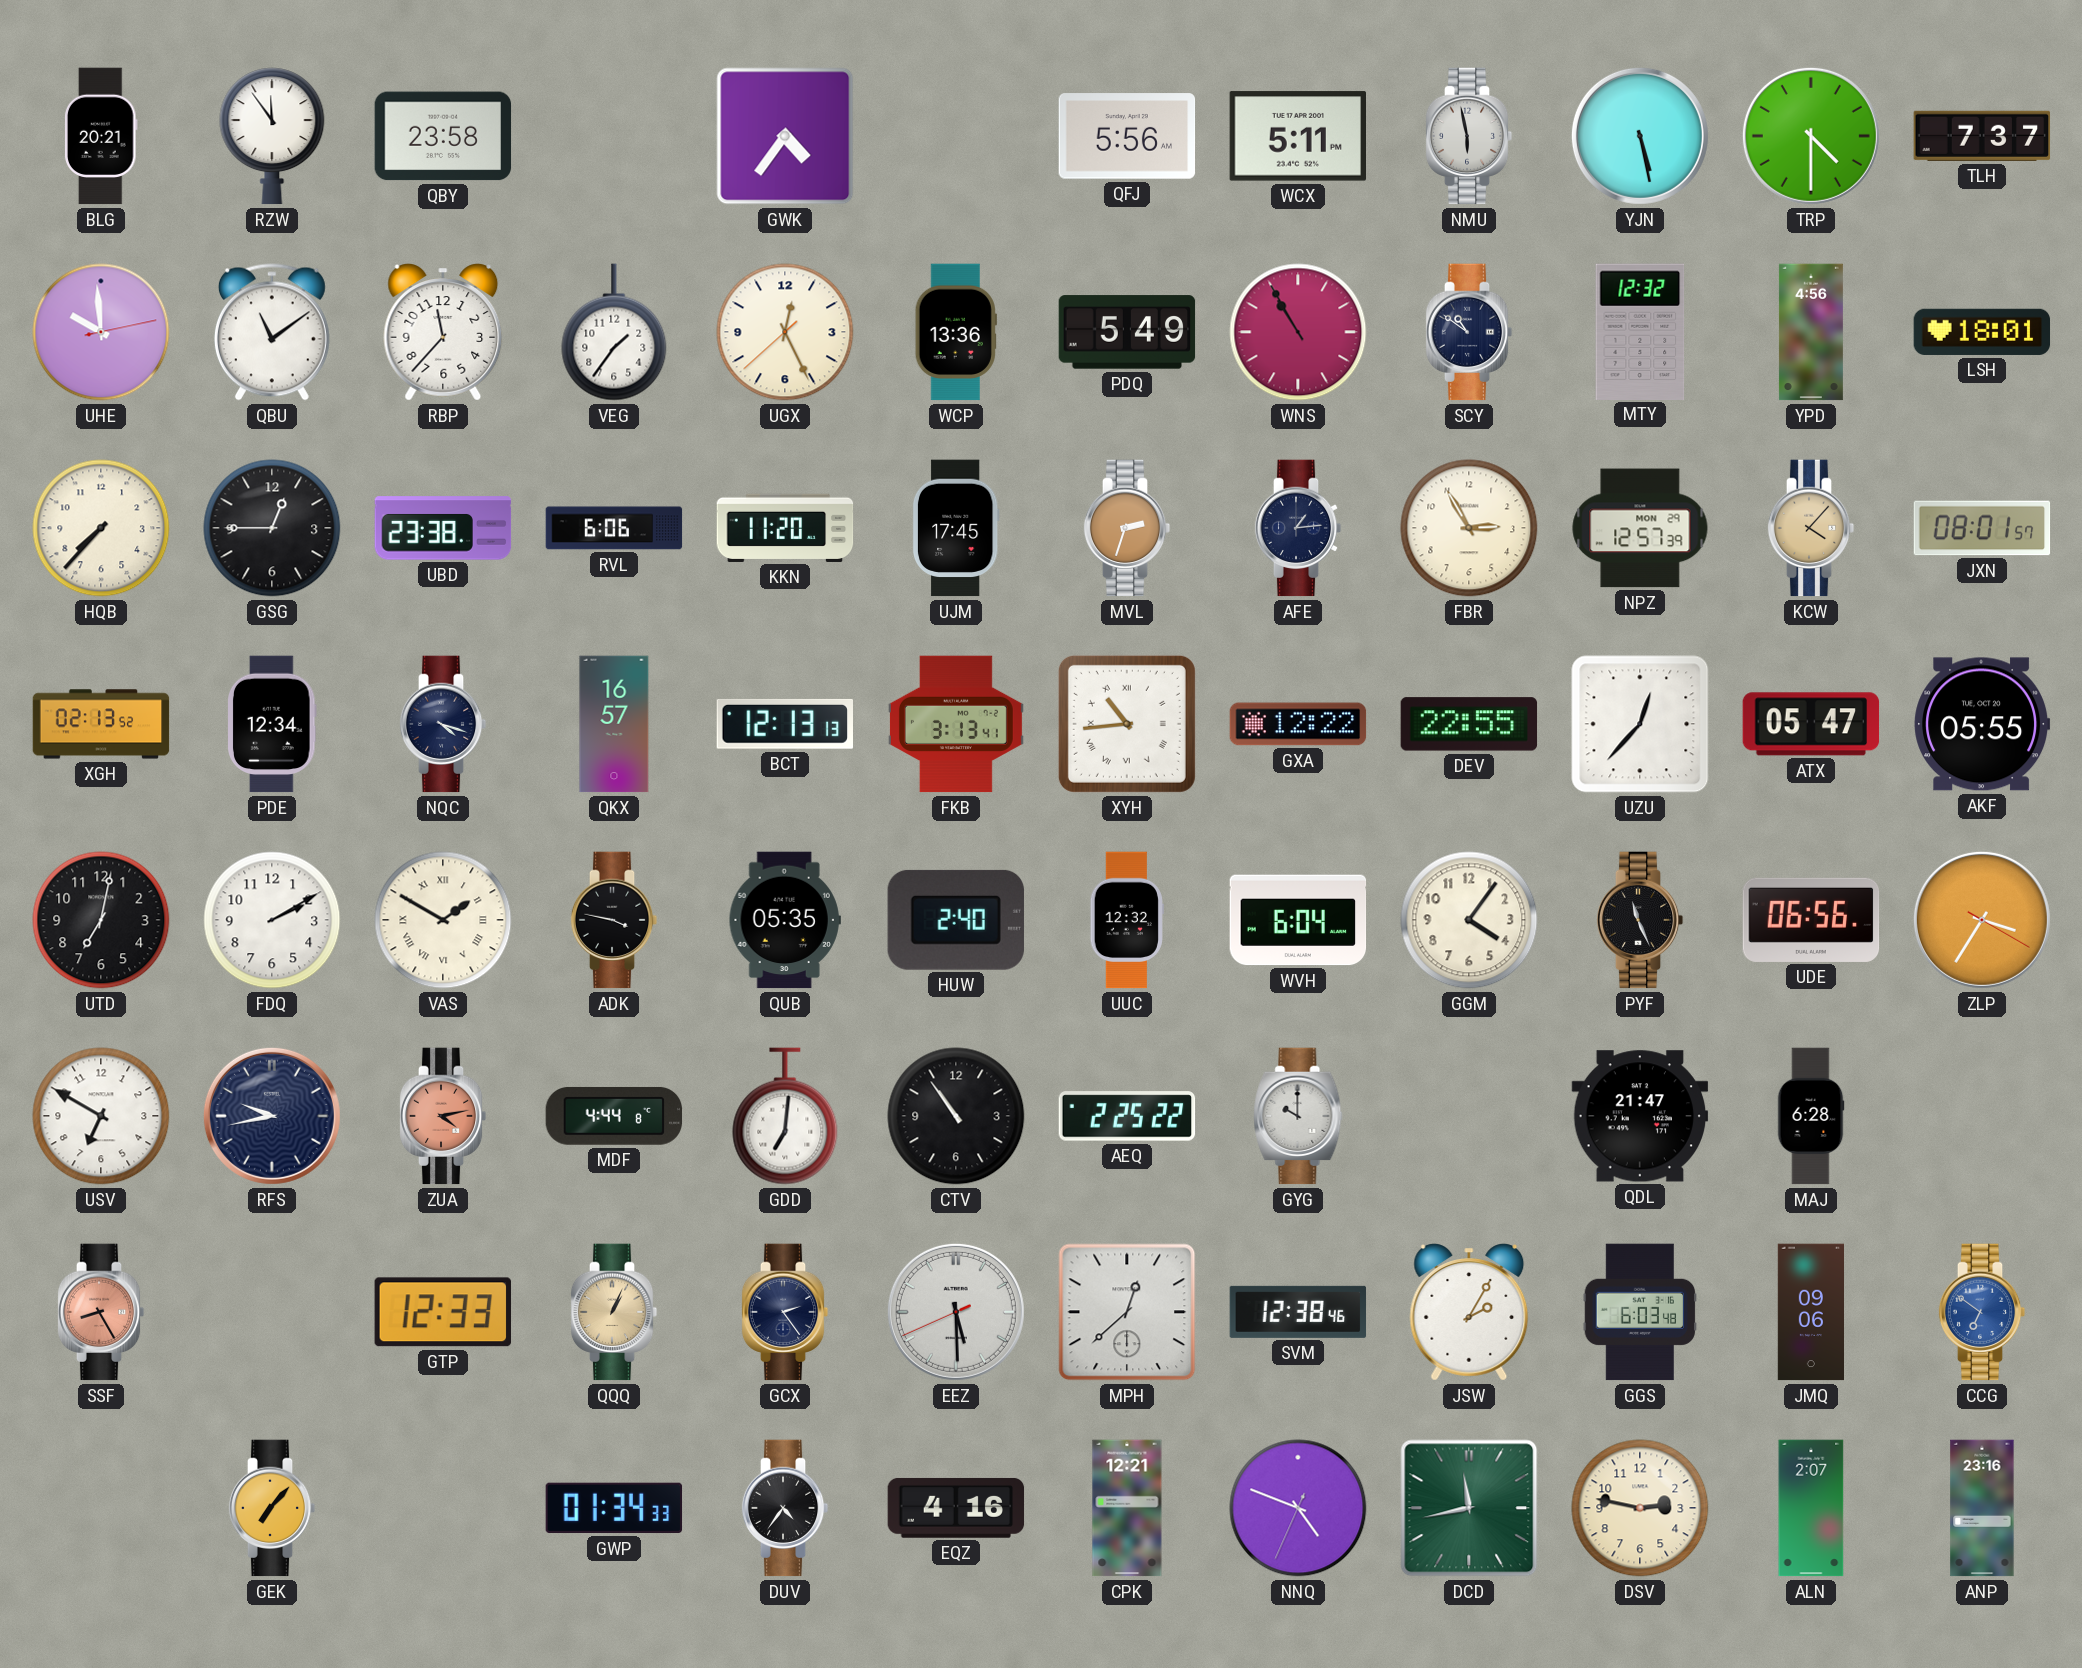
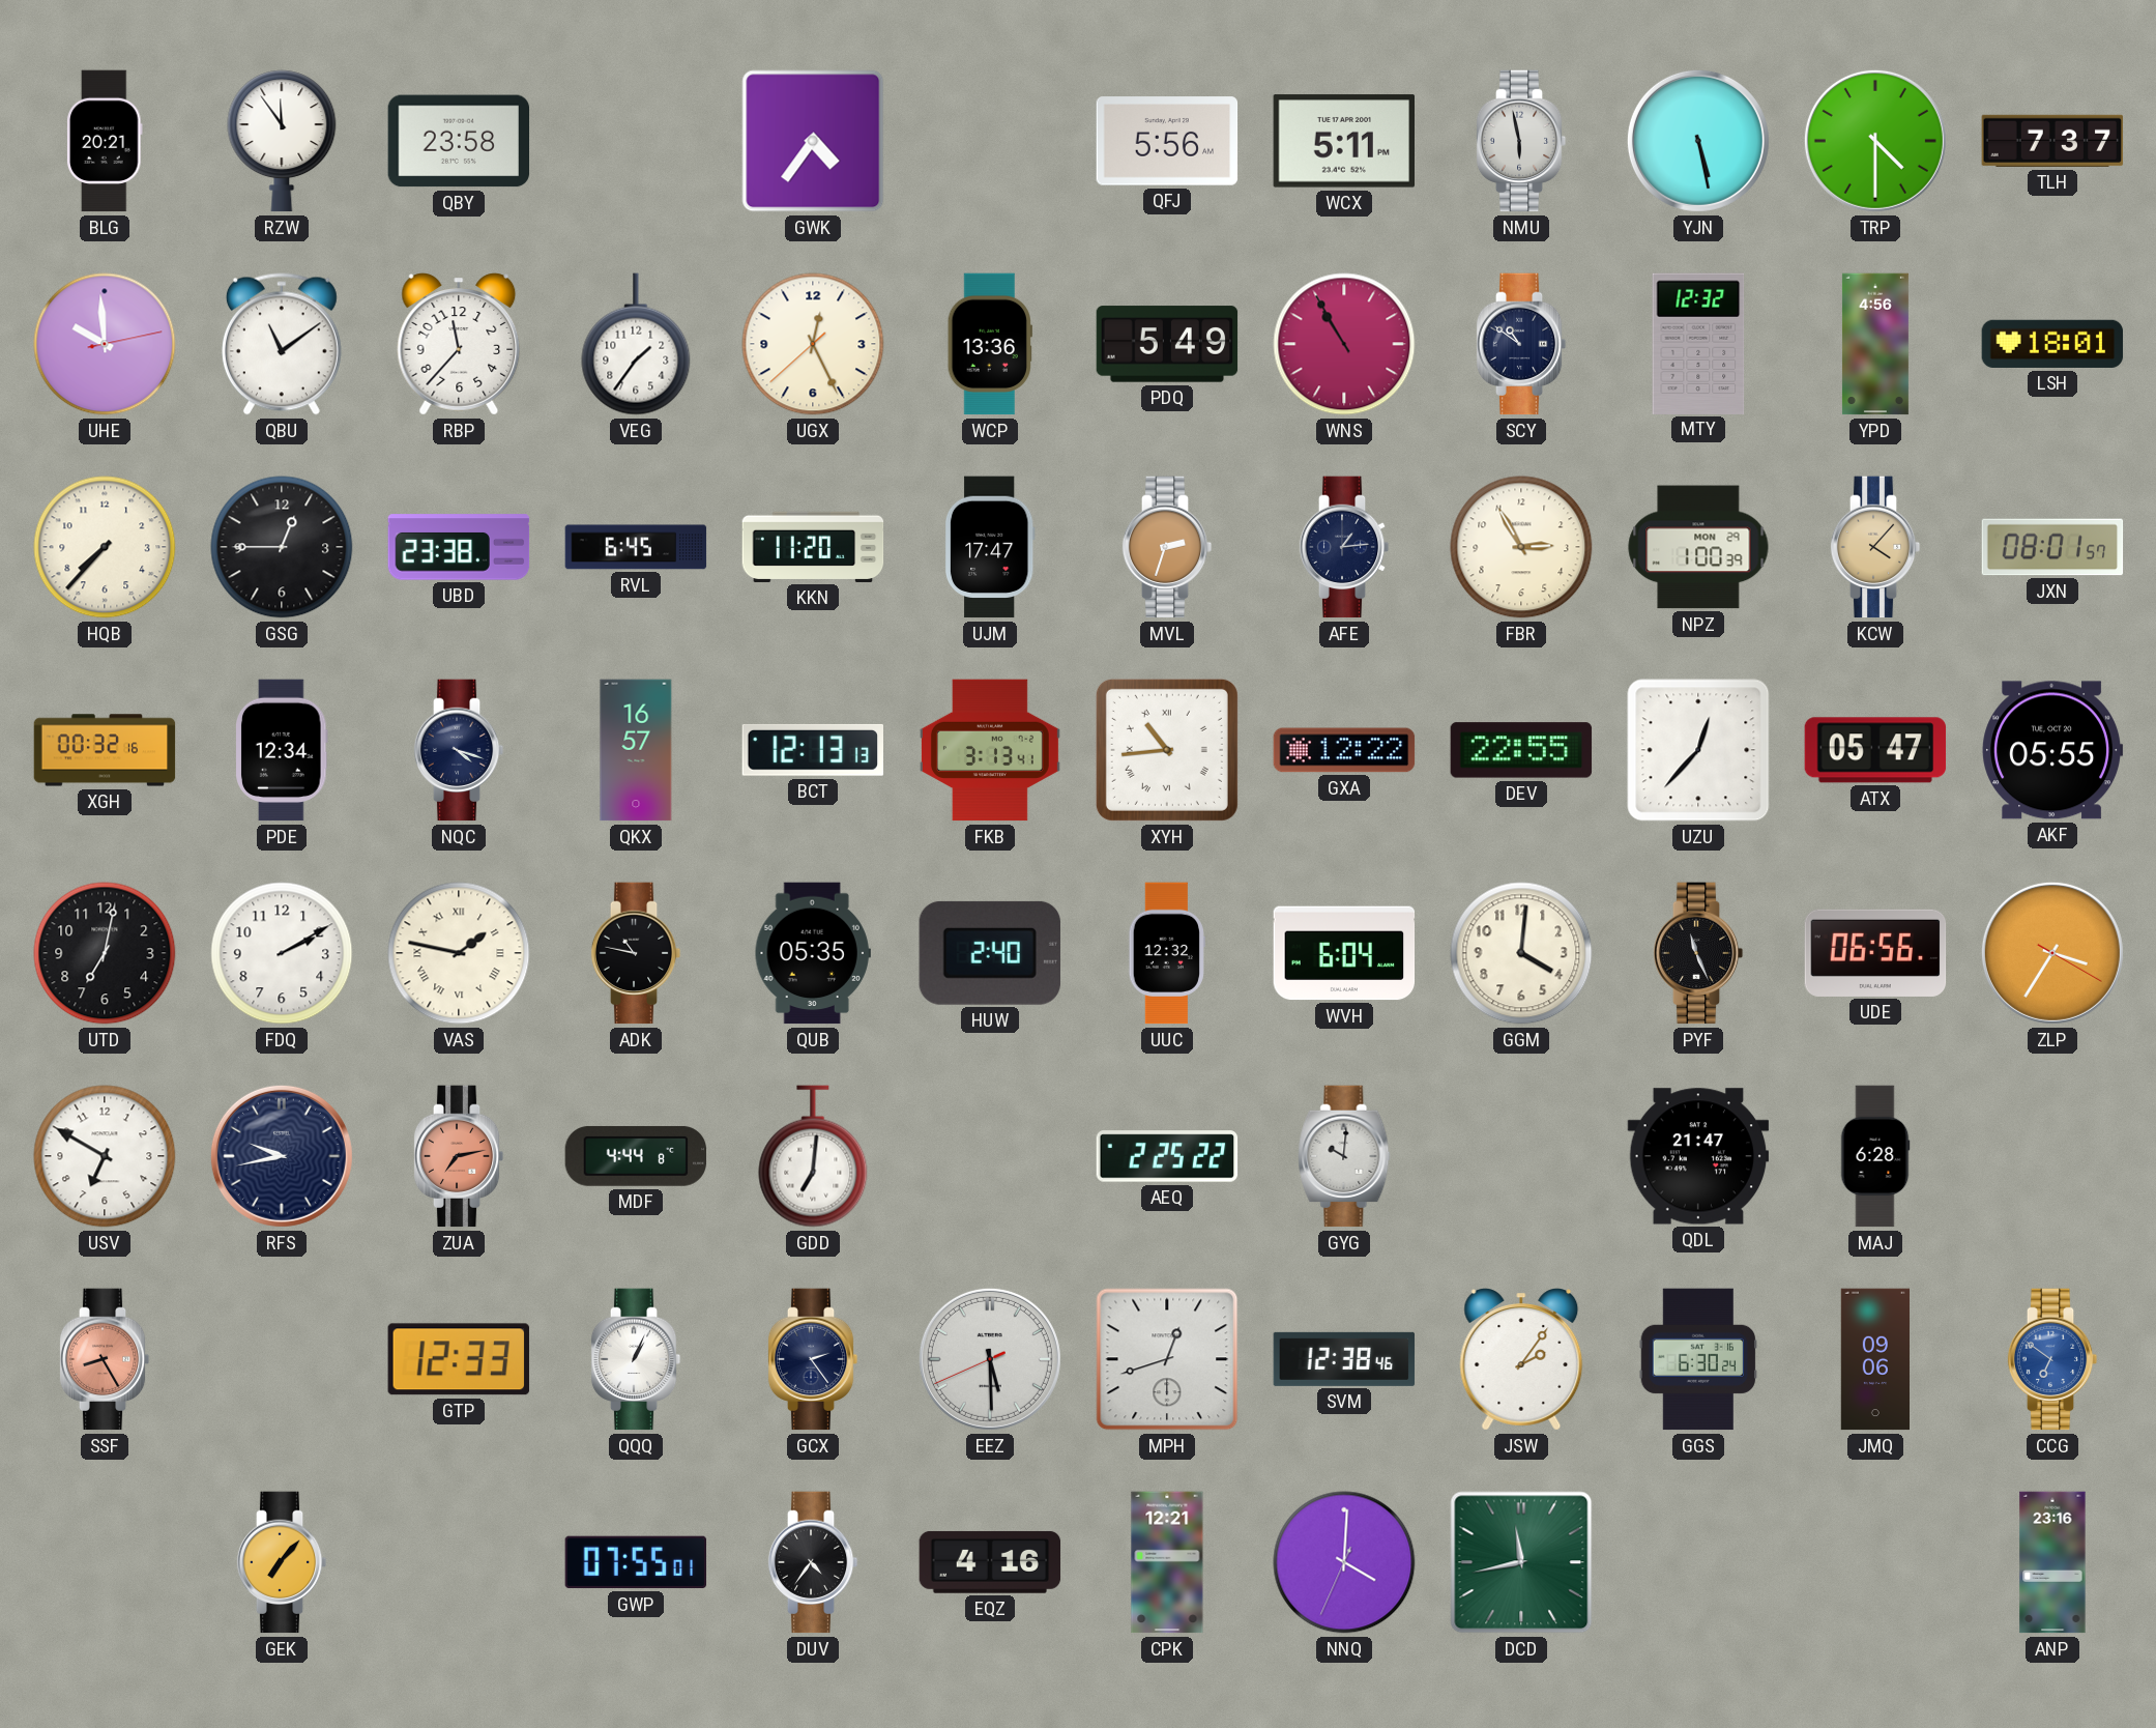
RVL: 6:06 -> 6:45
UJM: 17:45 -> 17:47
NPZ: 12:57 -> 1:00
XGH: 02:13 -> 00:32
VAS: 1:50 -> 1:47
ADK: 3:47 -> 10:47
GGM: 4:06 -> 4:01
ZUA: 4:13 -> 7:13
CTV: 10:54 -> none
GYG: 10:00 -> 10:01
QQQ dial: champagne -> white
MPH: 12:38 -> 12:42
JSW: 2:05 -> 2:06
GGS: 6:03 -> 6:30
GWP: 01:34 -> 07:55
NNQ: 4:48 -> 4:00
DSV: 2:47 -> none
ALN: 2:07 -> none
